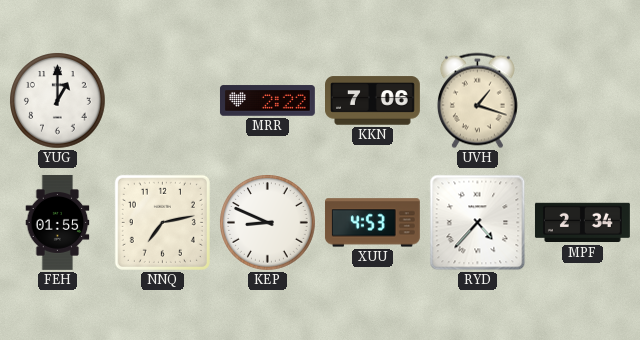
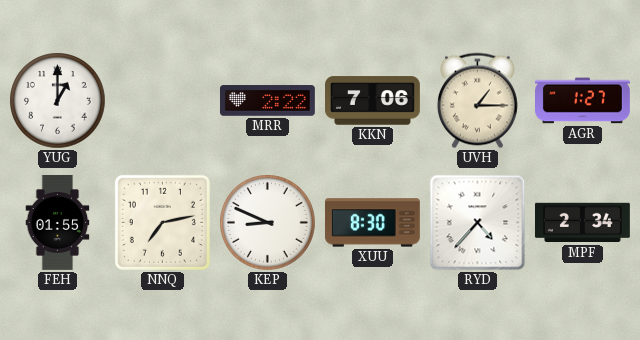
UVH: 1:18 -> 1:15
AGR: none -> 1:27
XUU: 4:53 -> 8:30
